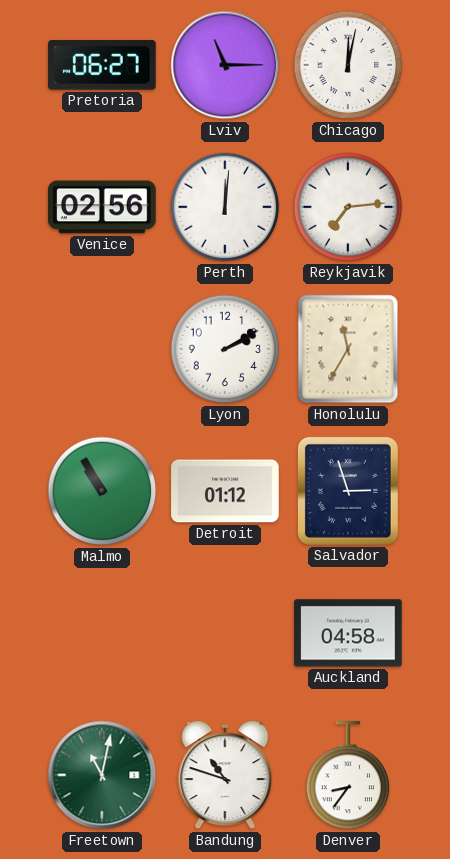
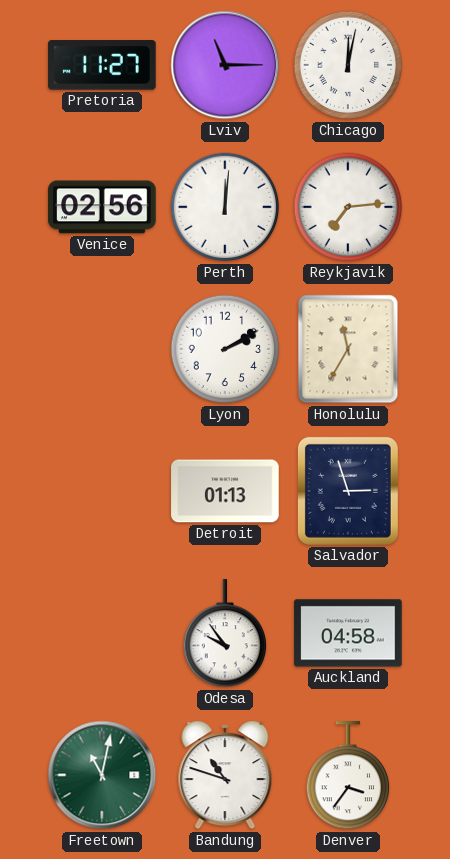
Pretoria: 06:27 -> 11:27
Malmo: 10:55 -> none
Detroit: 01:12 -> 01:13
Odesa: none -> 9:54
Denver: 8:36 -> 3:36
